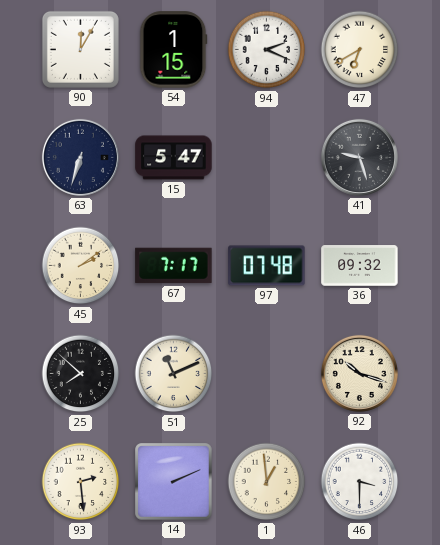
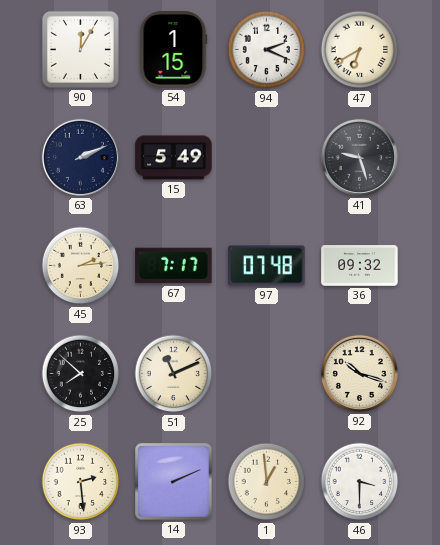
63: 6:33 -> 2:11
15: 5:47 -> 5:49
45: 2:09 -> 2:14
